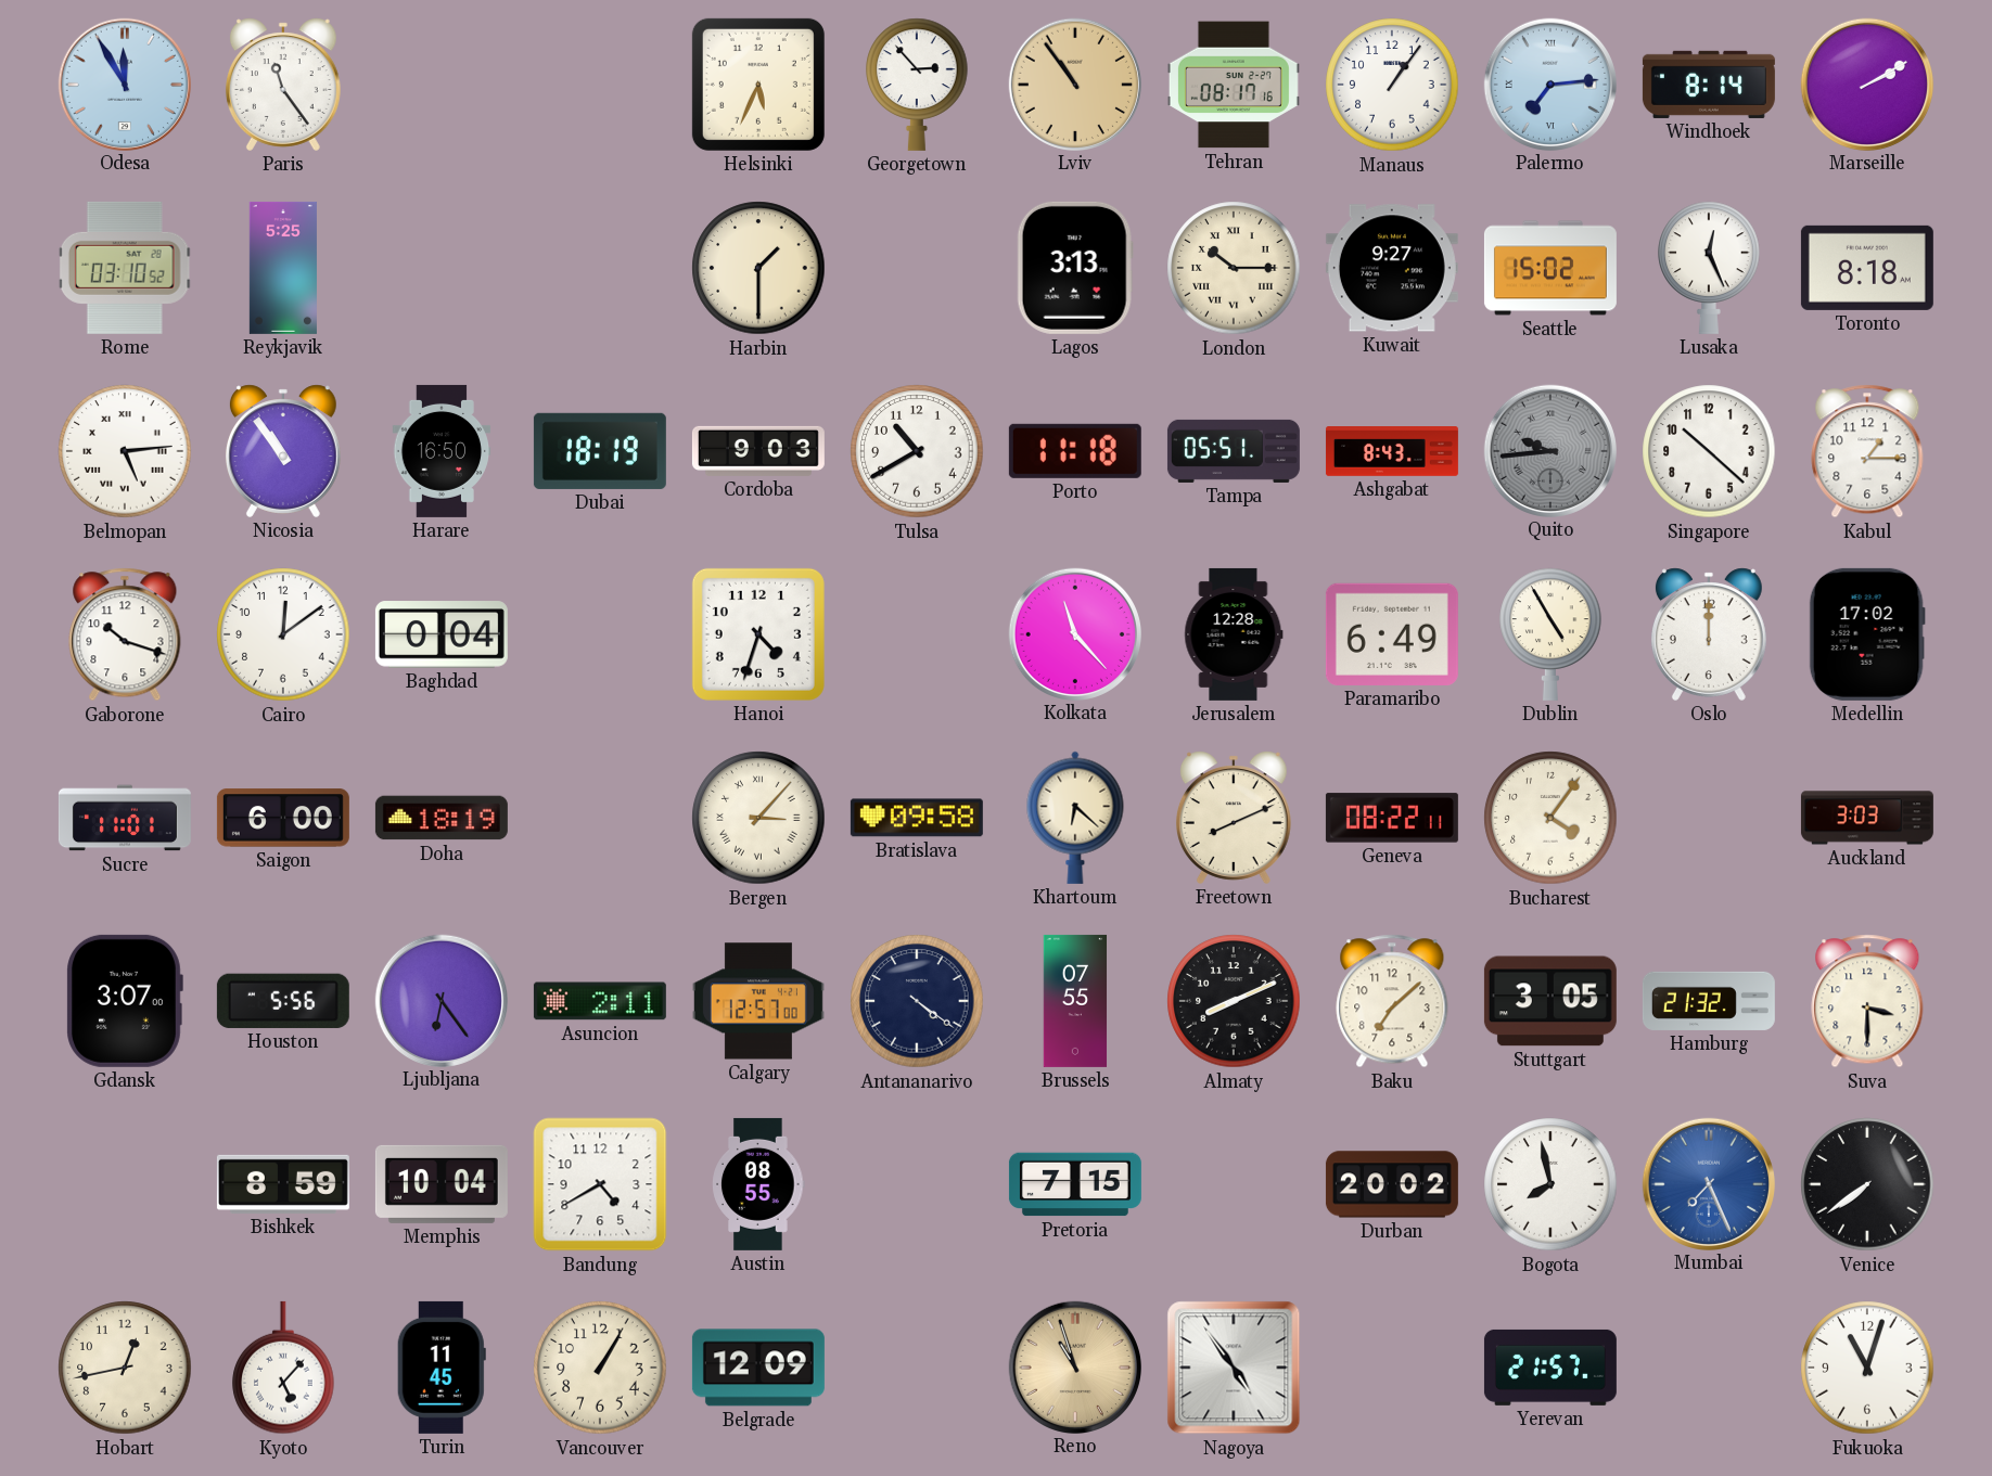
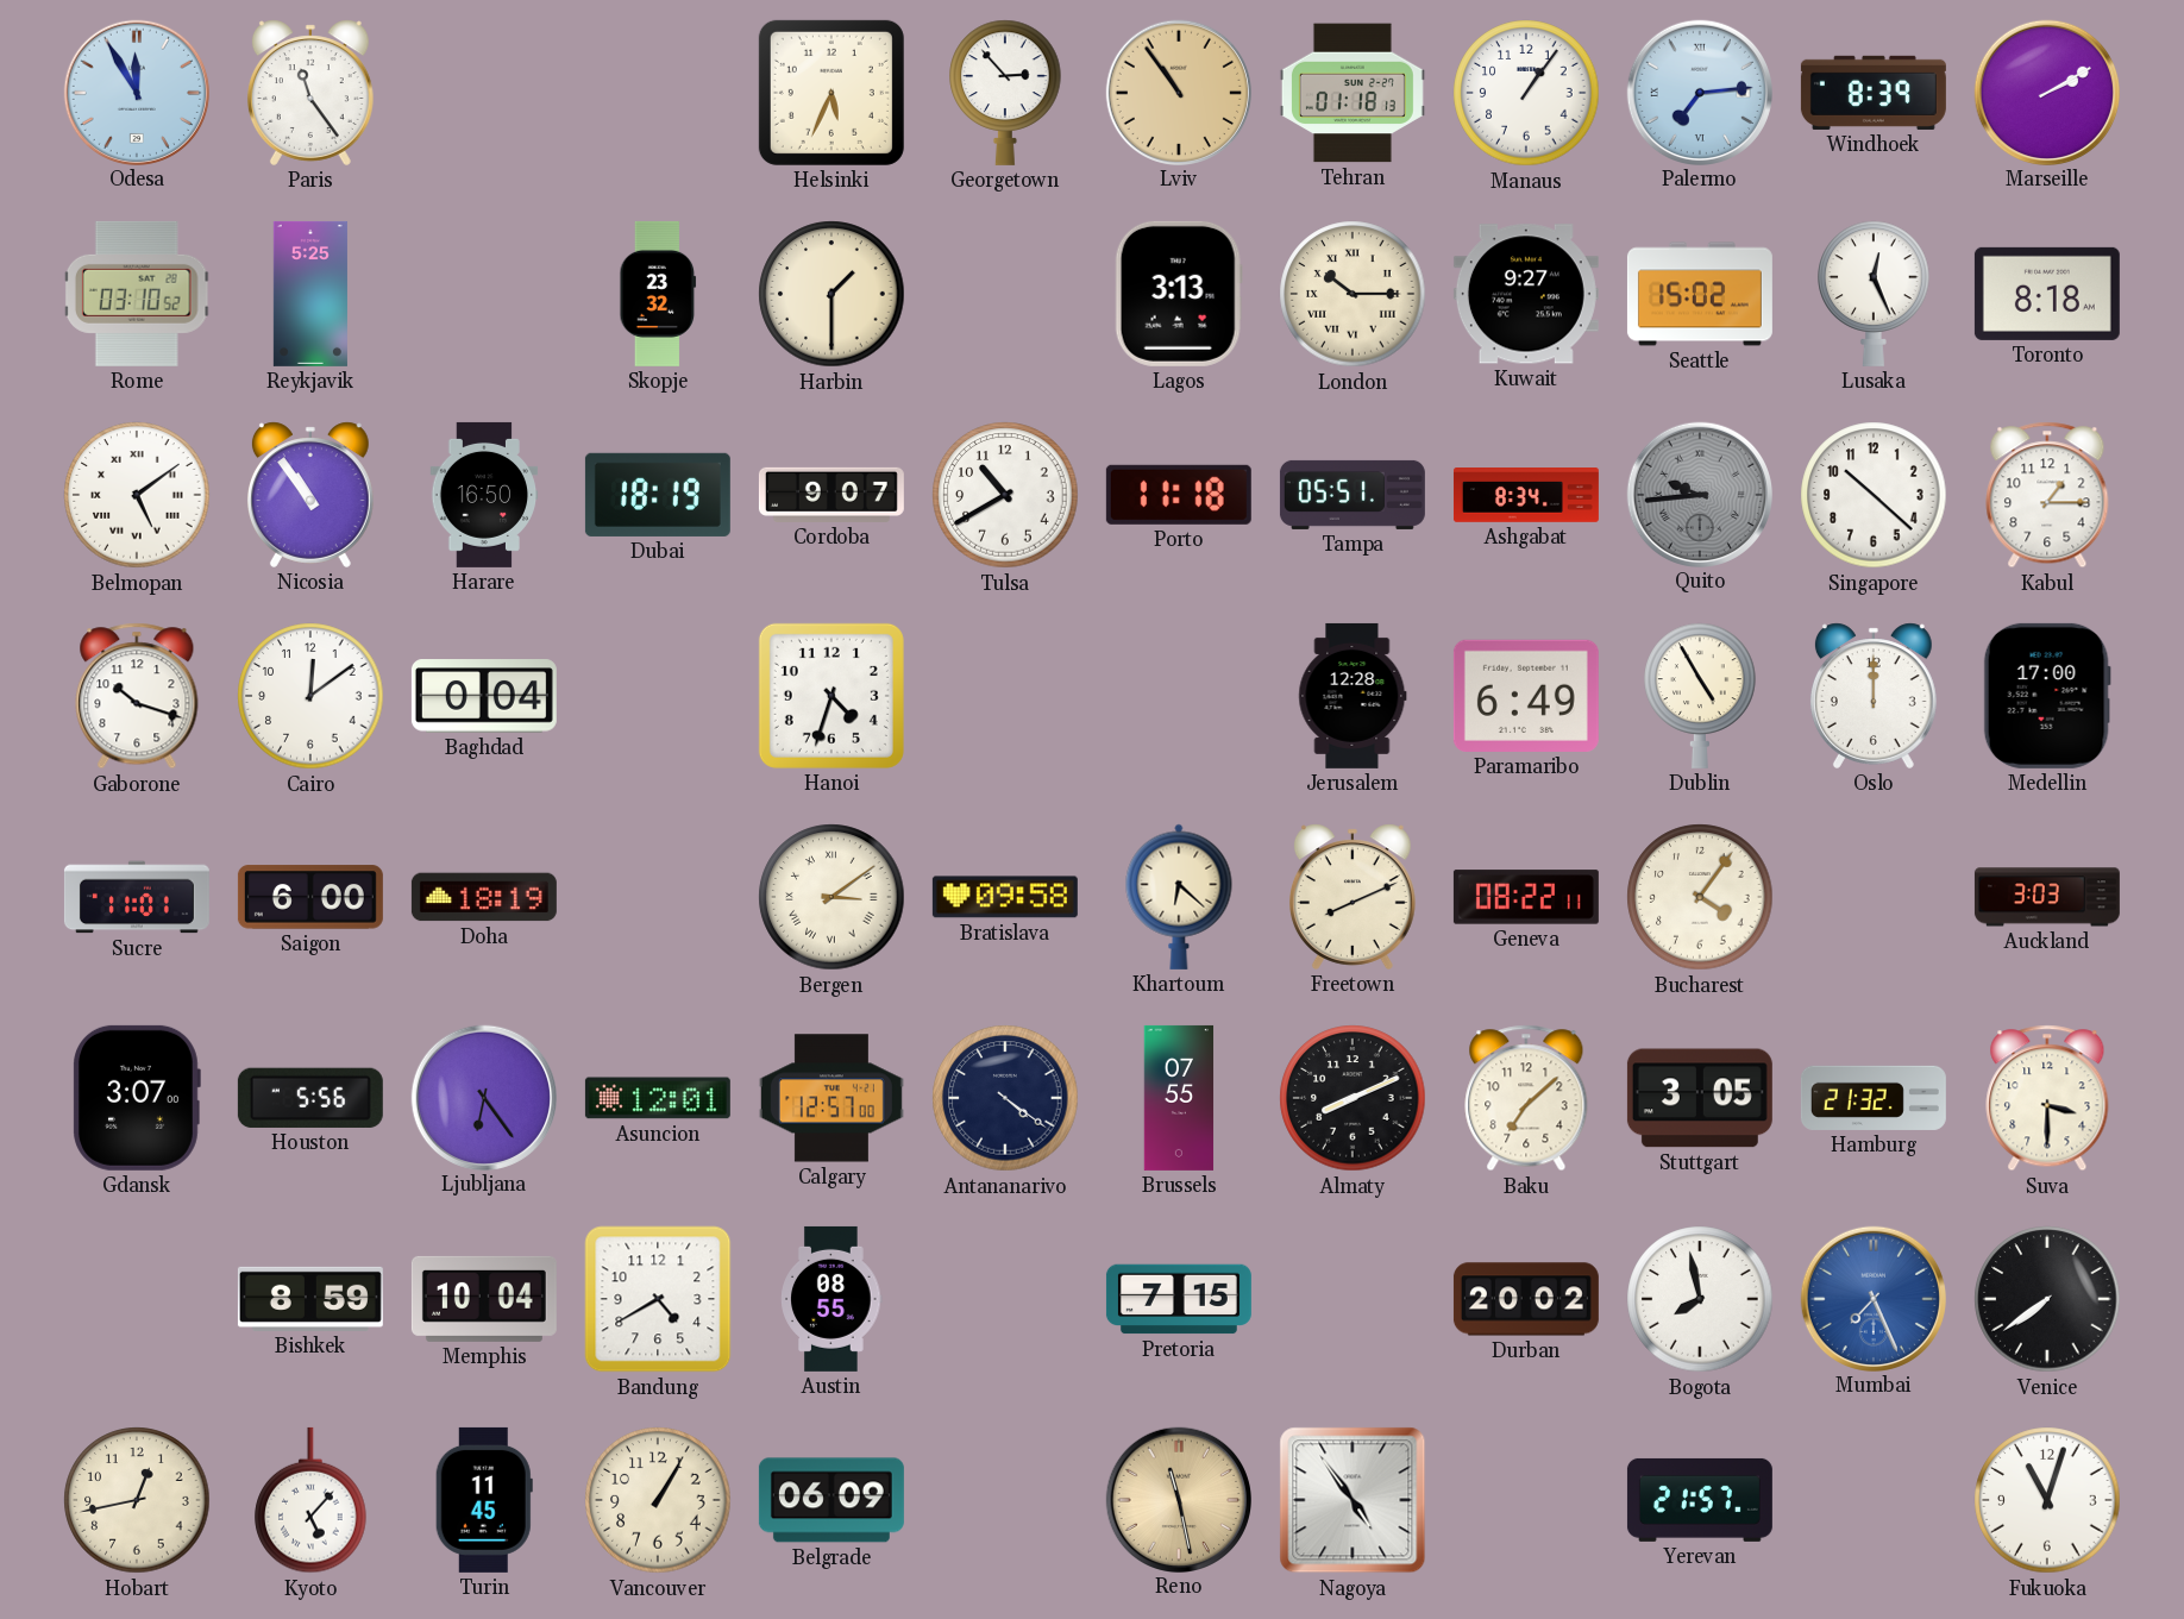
Tehran: 08:17 -> 01:18
Windhoek: 8:14 -> 8:39
Skopje: none -> 23:32
Belmopan: 5:14 -> 5:09
Cordoba: 9:03 -> 9:07
Ashgabat: 8:43 -> 8:34
Kolkata: 11:23 -> none
Medellin: 17:02 -> 17:00
Bergen: 3:07 -> 3:09
Asuncion: 2:11 -> 12:01
Belgrade: 12:09 -> 06:09
Reno: 10:57 -> 11:28
